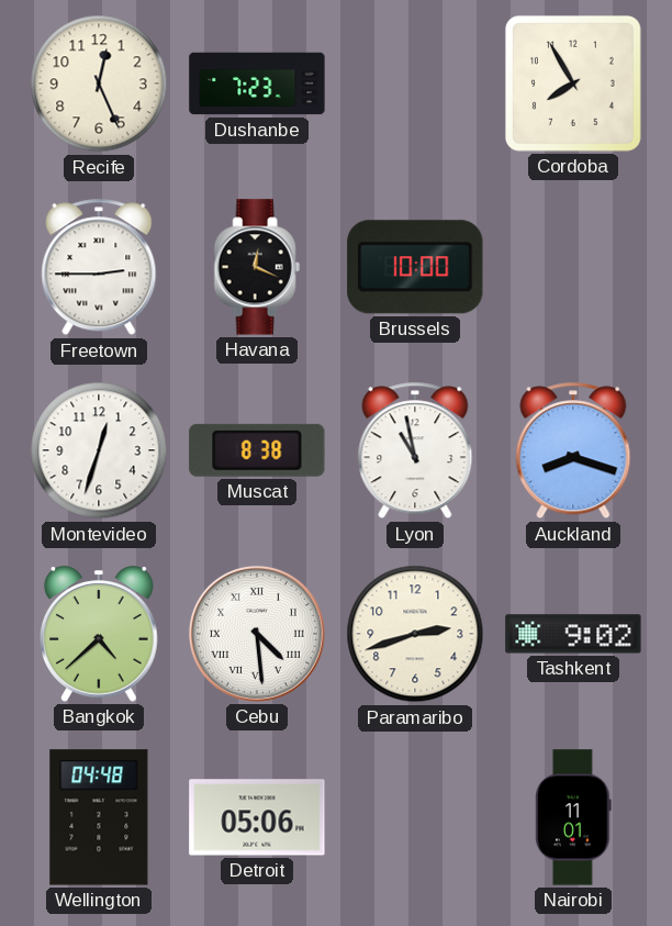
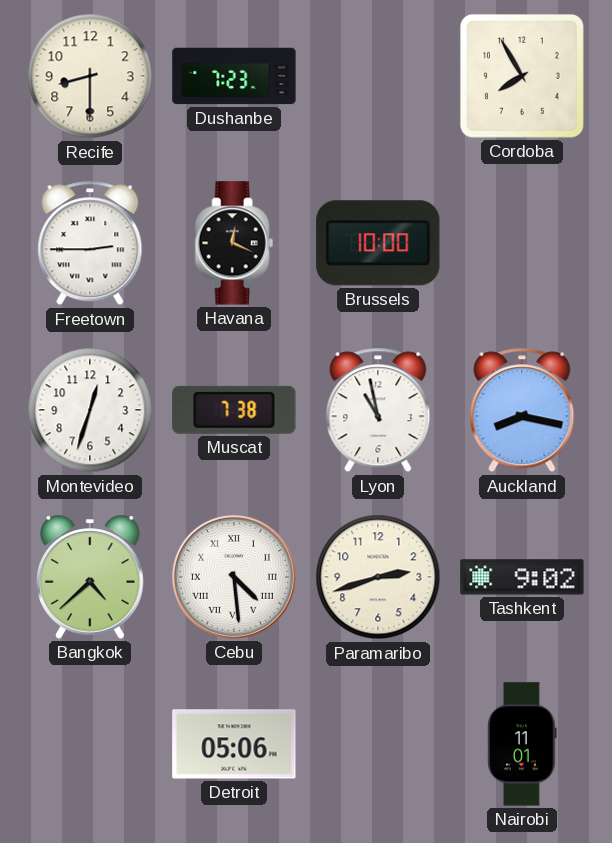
Recife: 12:26 -> 8:30
Muscat: 8:38 -> 7:38
Auckland: 8:18 -> 8:17
Wellington: 04:48 -> none
